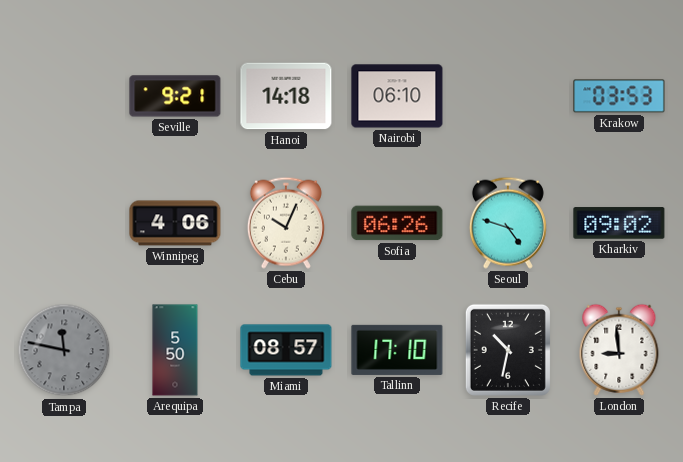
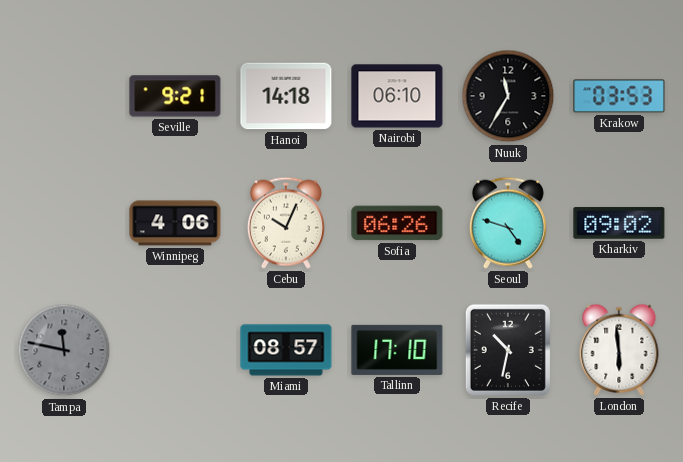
Nuuk: none -> 11:35
Arequipa: 5:50 -> none
London: 8:59 -> 5:59
